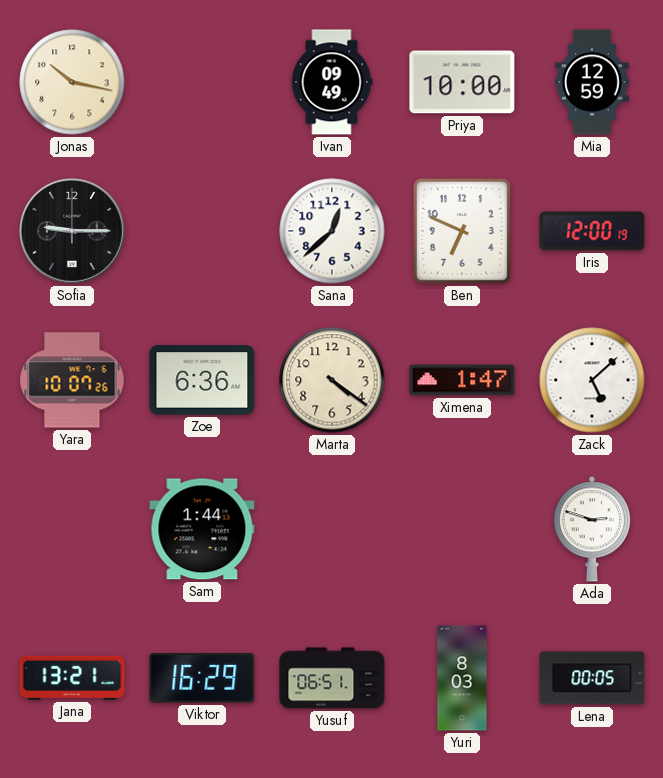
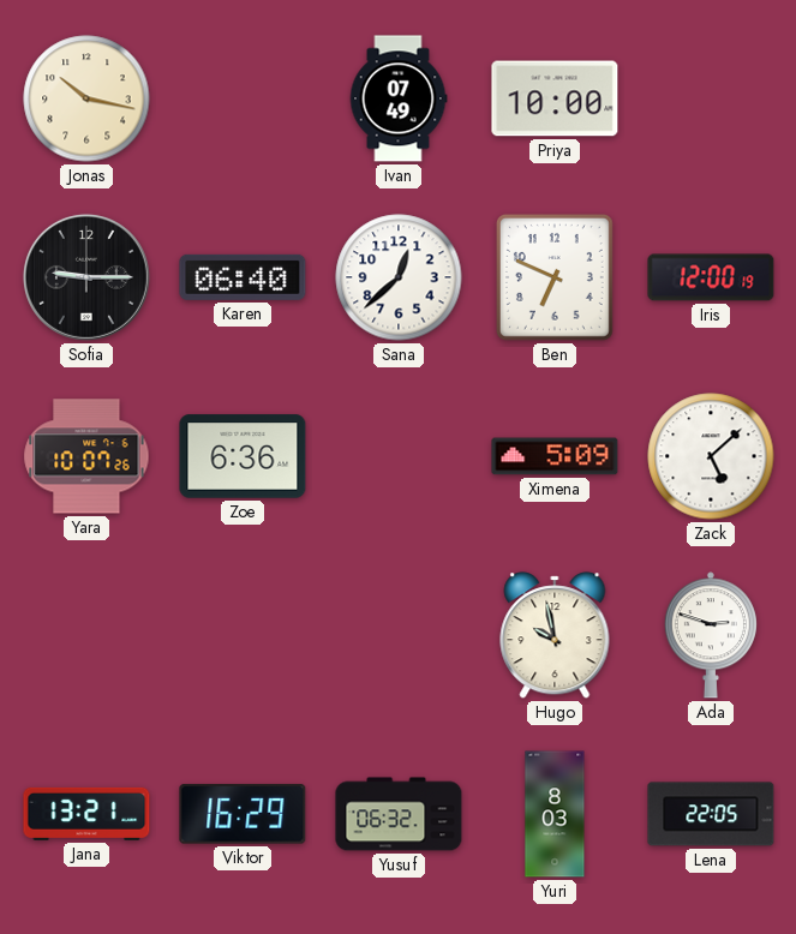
Ivan: 09:49 -> 07:49
Mia: 12:59 -> none
Karen: none -> 06:40
Marta: 4:21 -> none
Ximena: 1:47 -> 5:09
Sam: 1:44 -> none
Hugo: none -> 9:58
Yusuf: 06:51 -> 06:32
Lena: 00:05 -> 22:05
